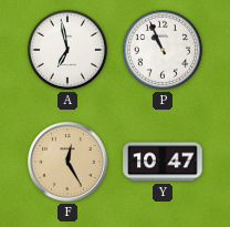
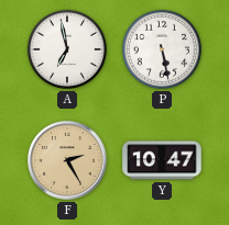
P: 10:56 -> 5:28
F: 12:25 -> 2:25
